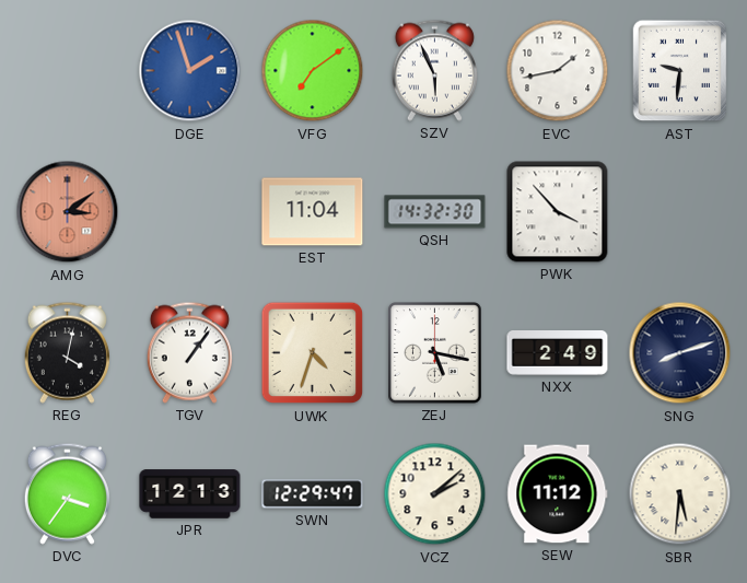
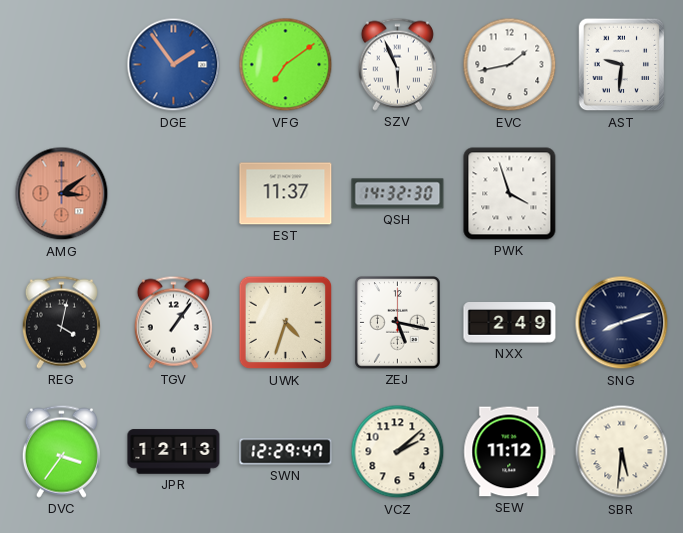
DGE: 1:57 -> 1:54
EST: 11:04 -> 11:37
PWK: 3:53 -> 3:57
